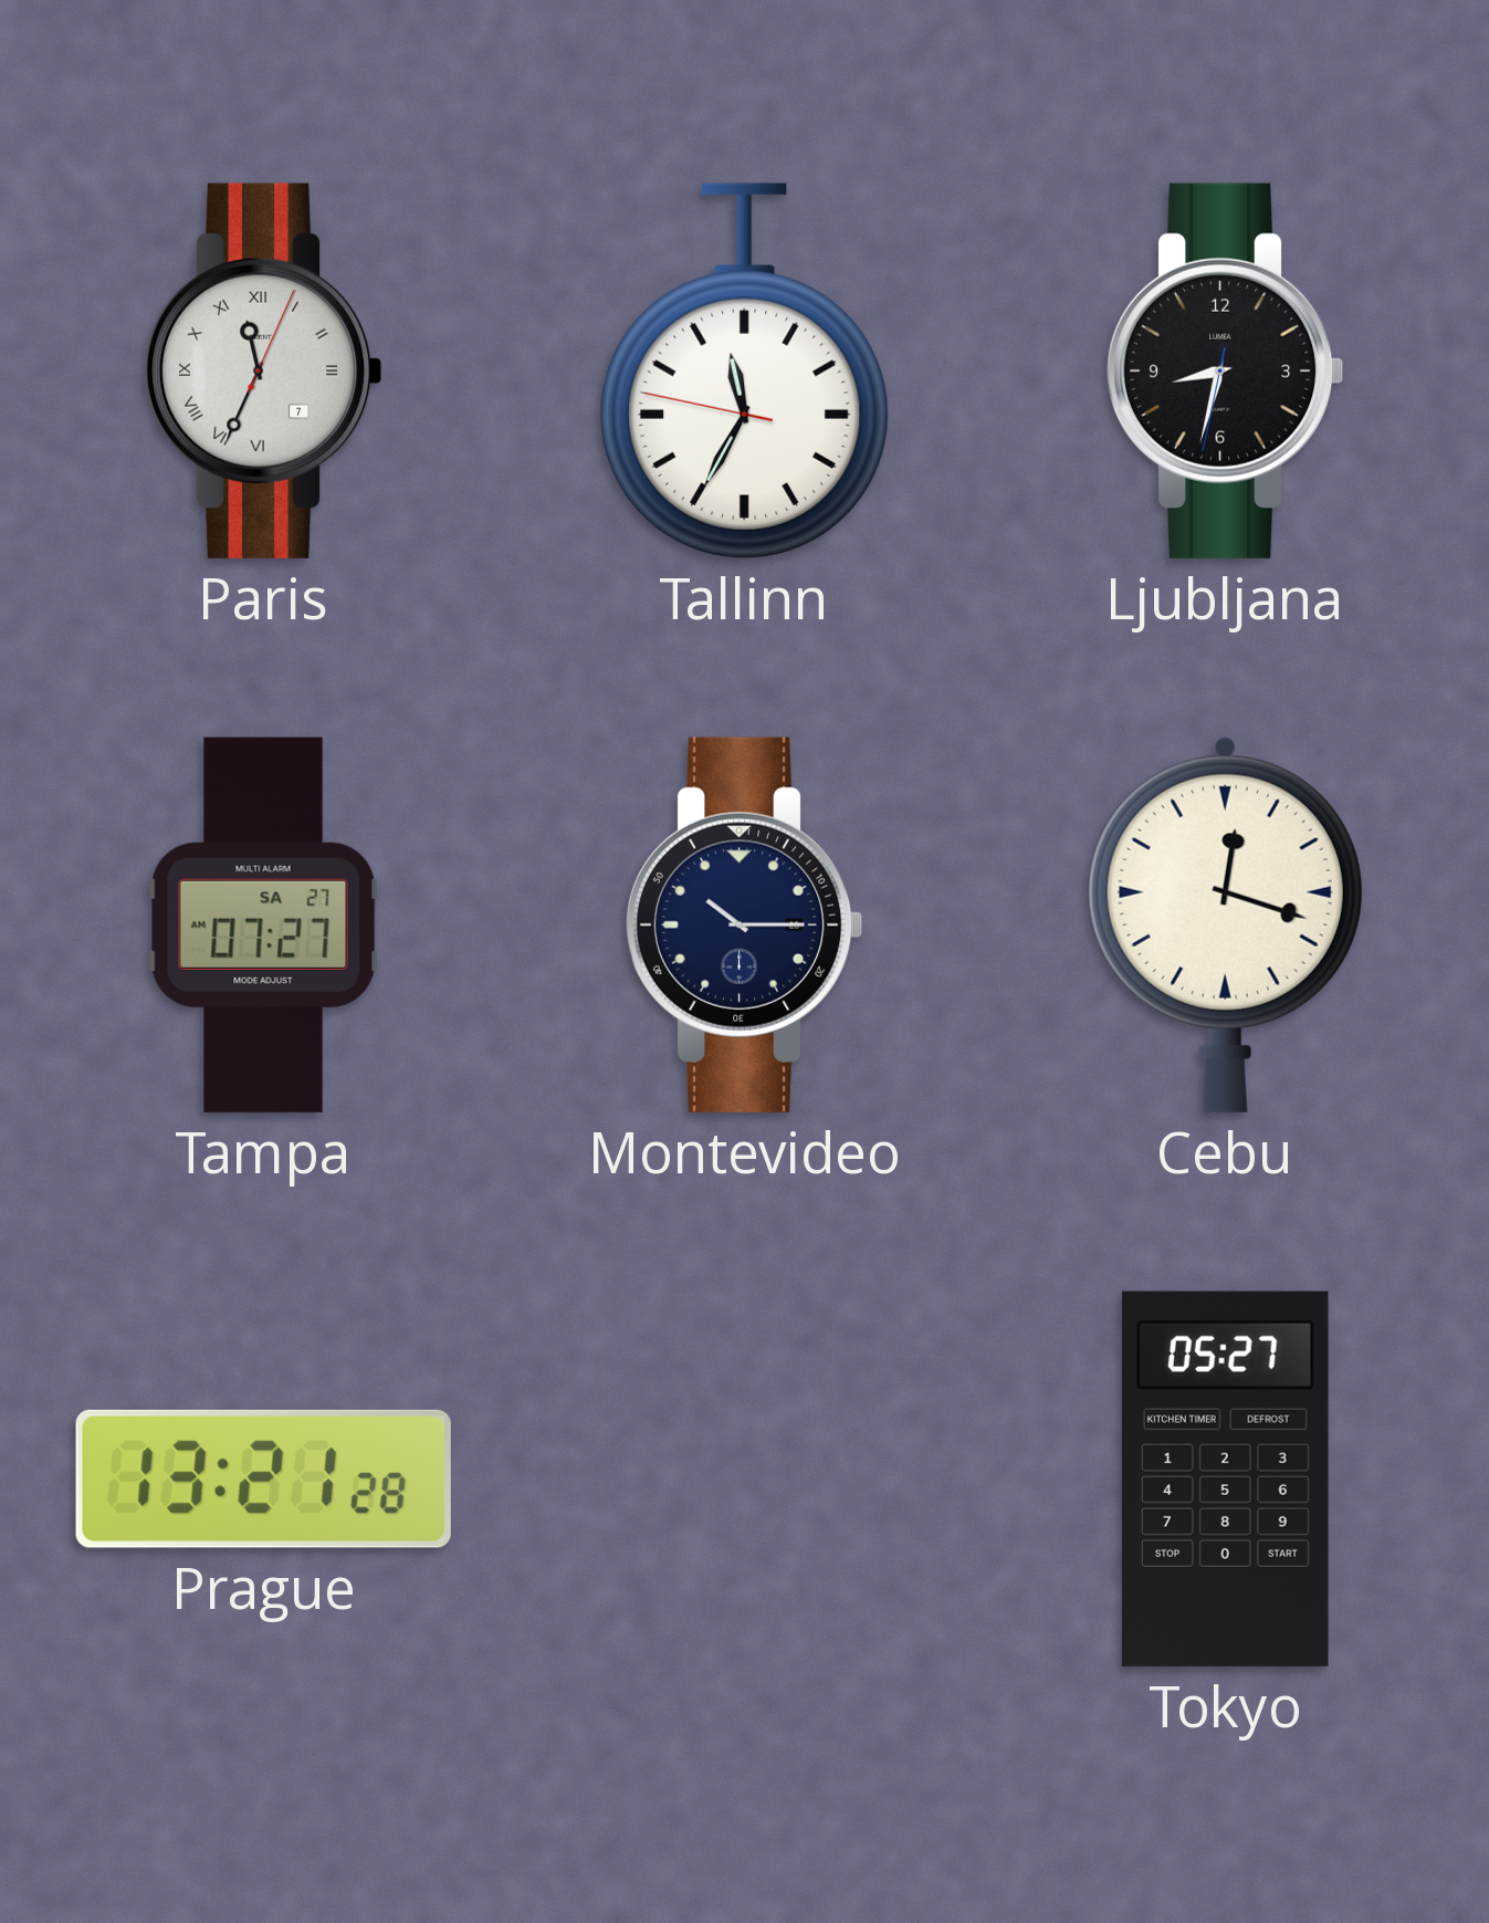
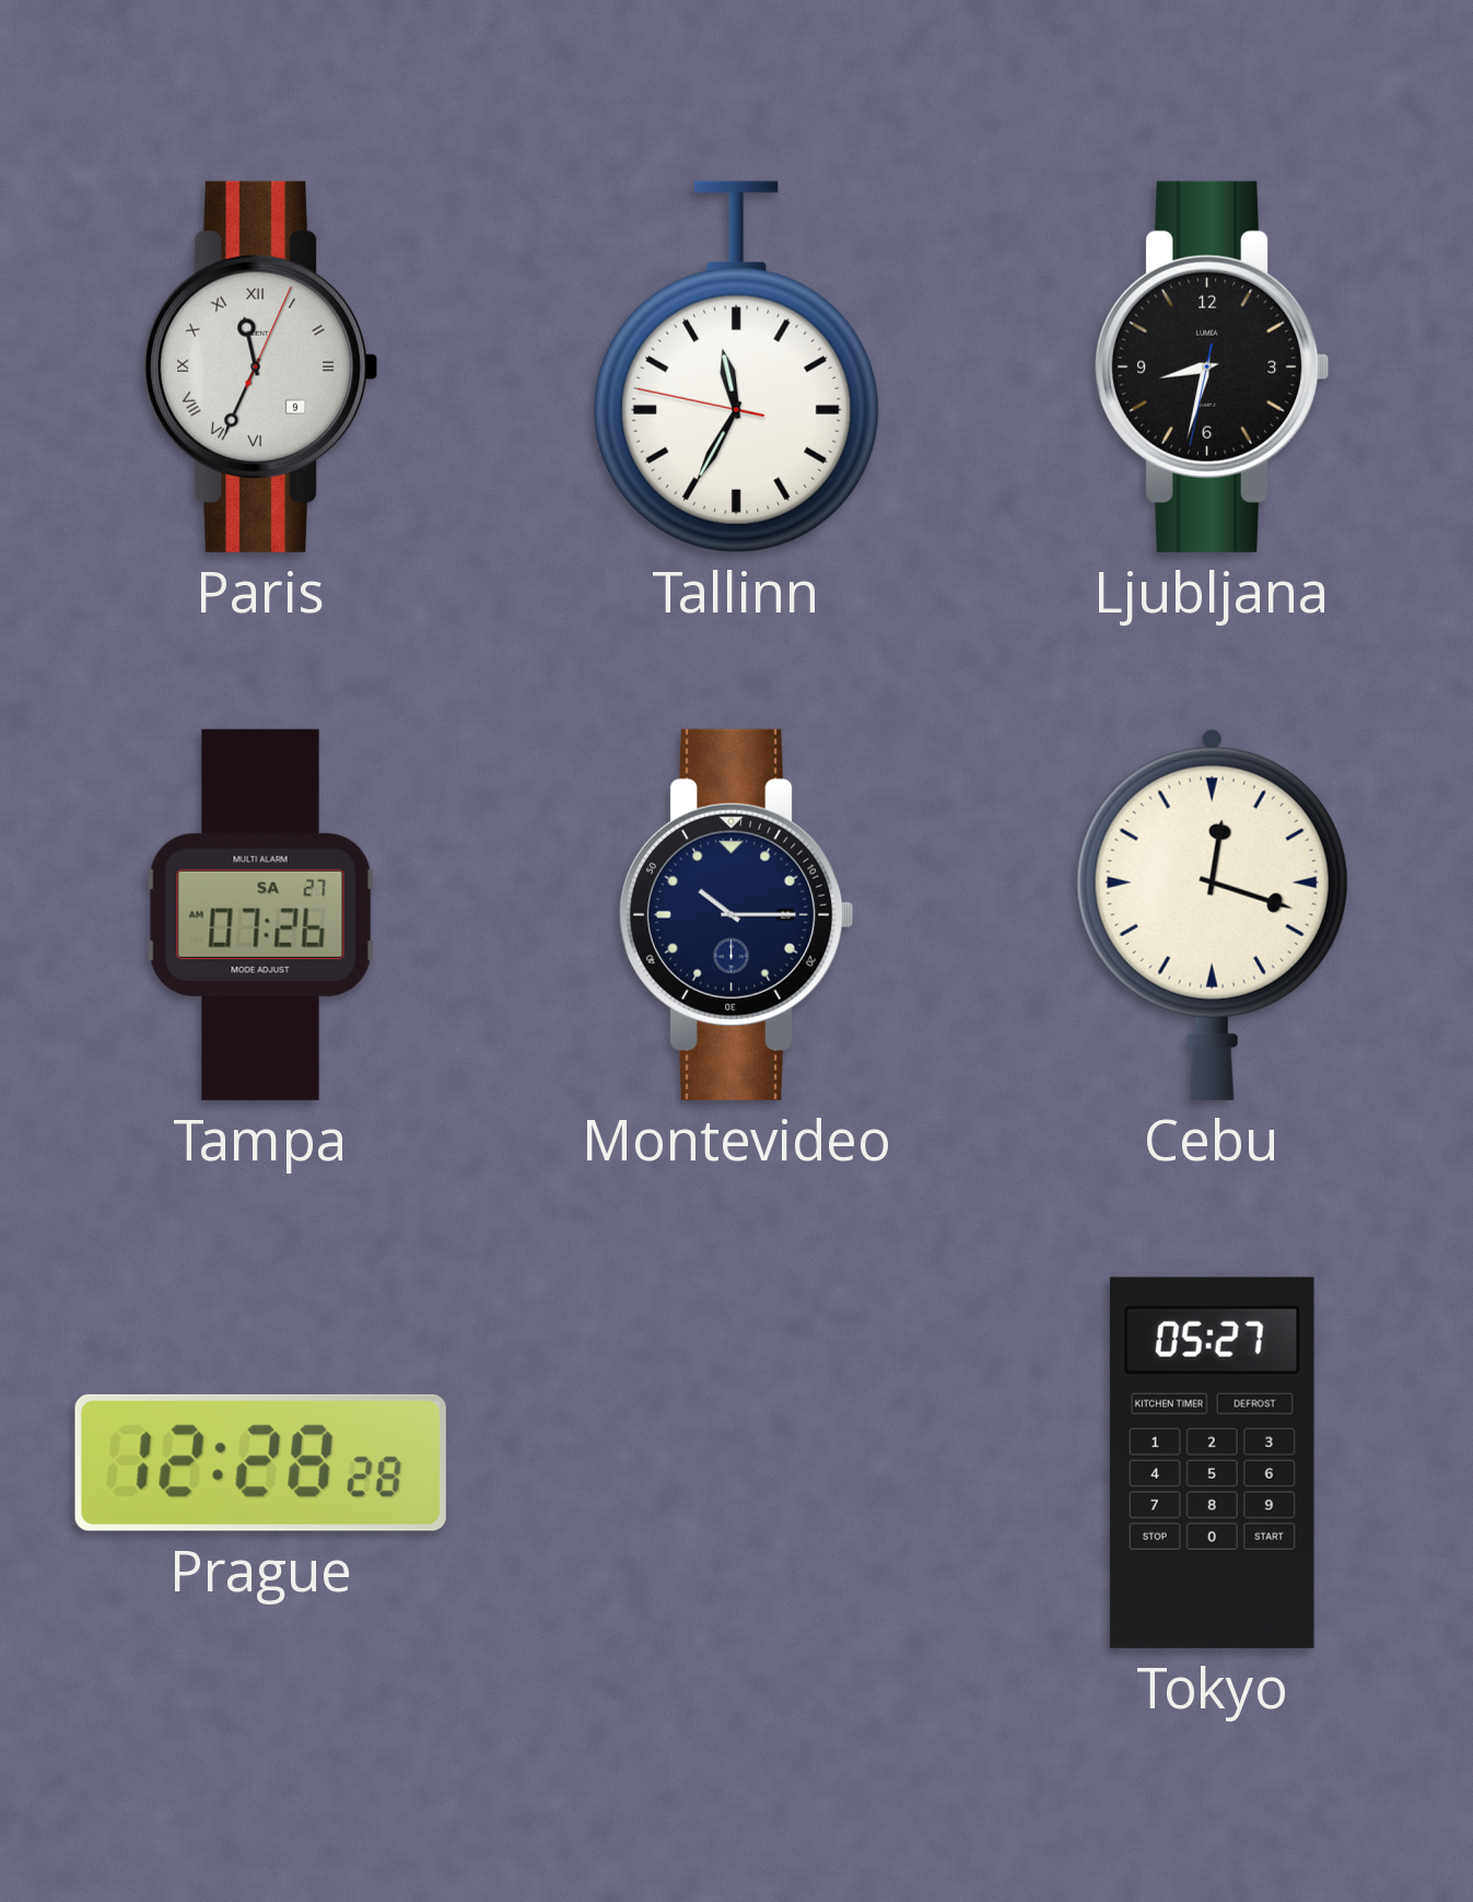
Paris date: 7 -> 9
Tampa: 07:27 -> 07:26
Prague: 13:21 -> 12:28
